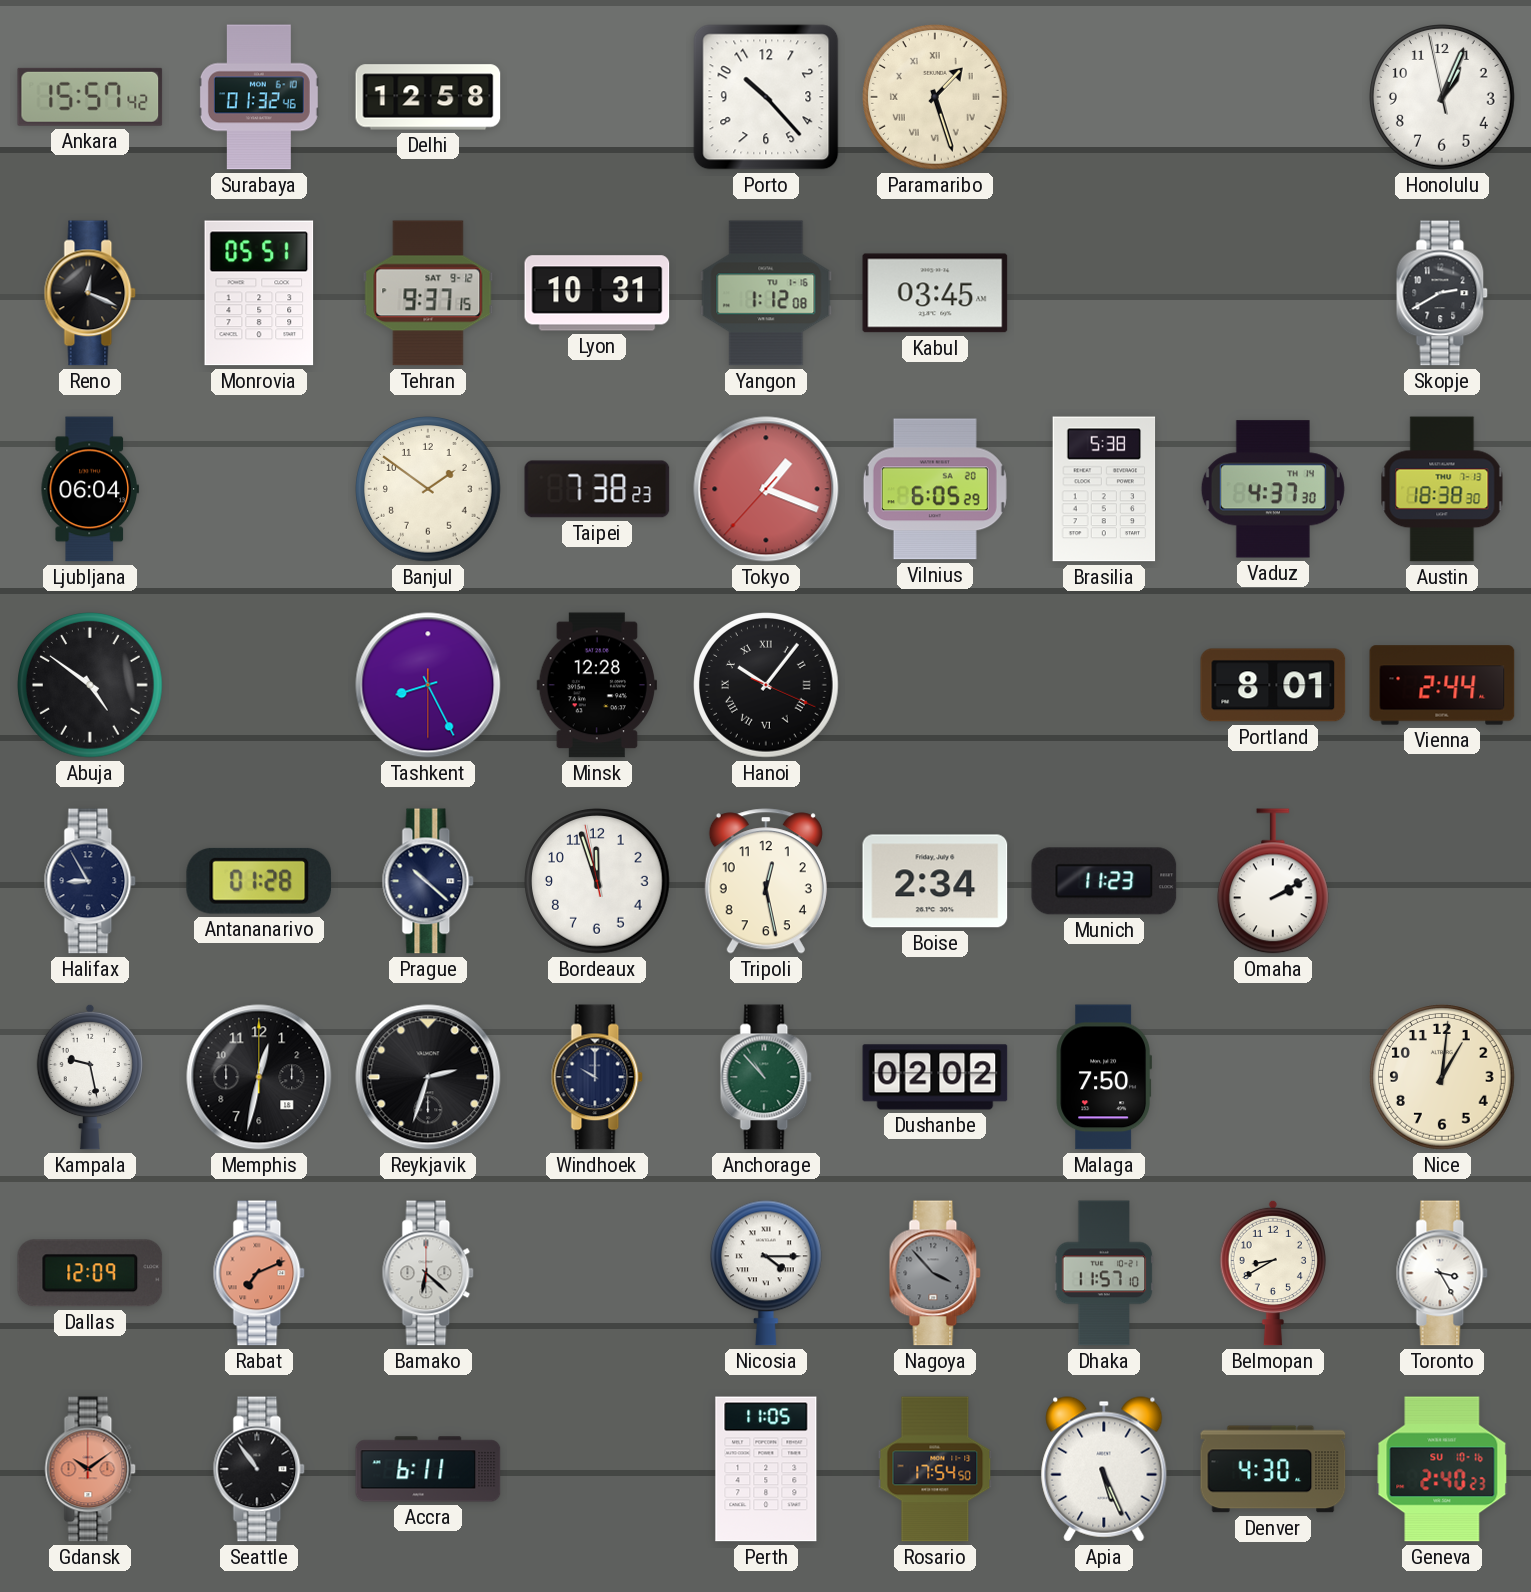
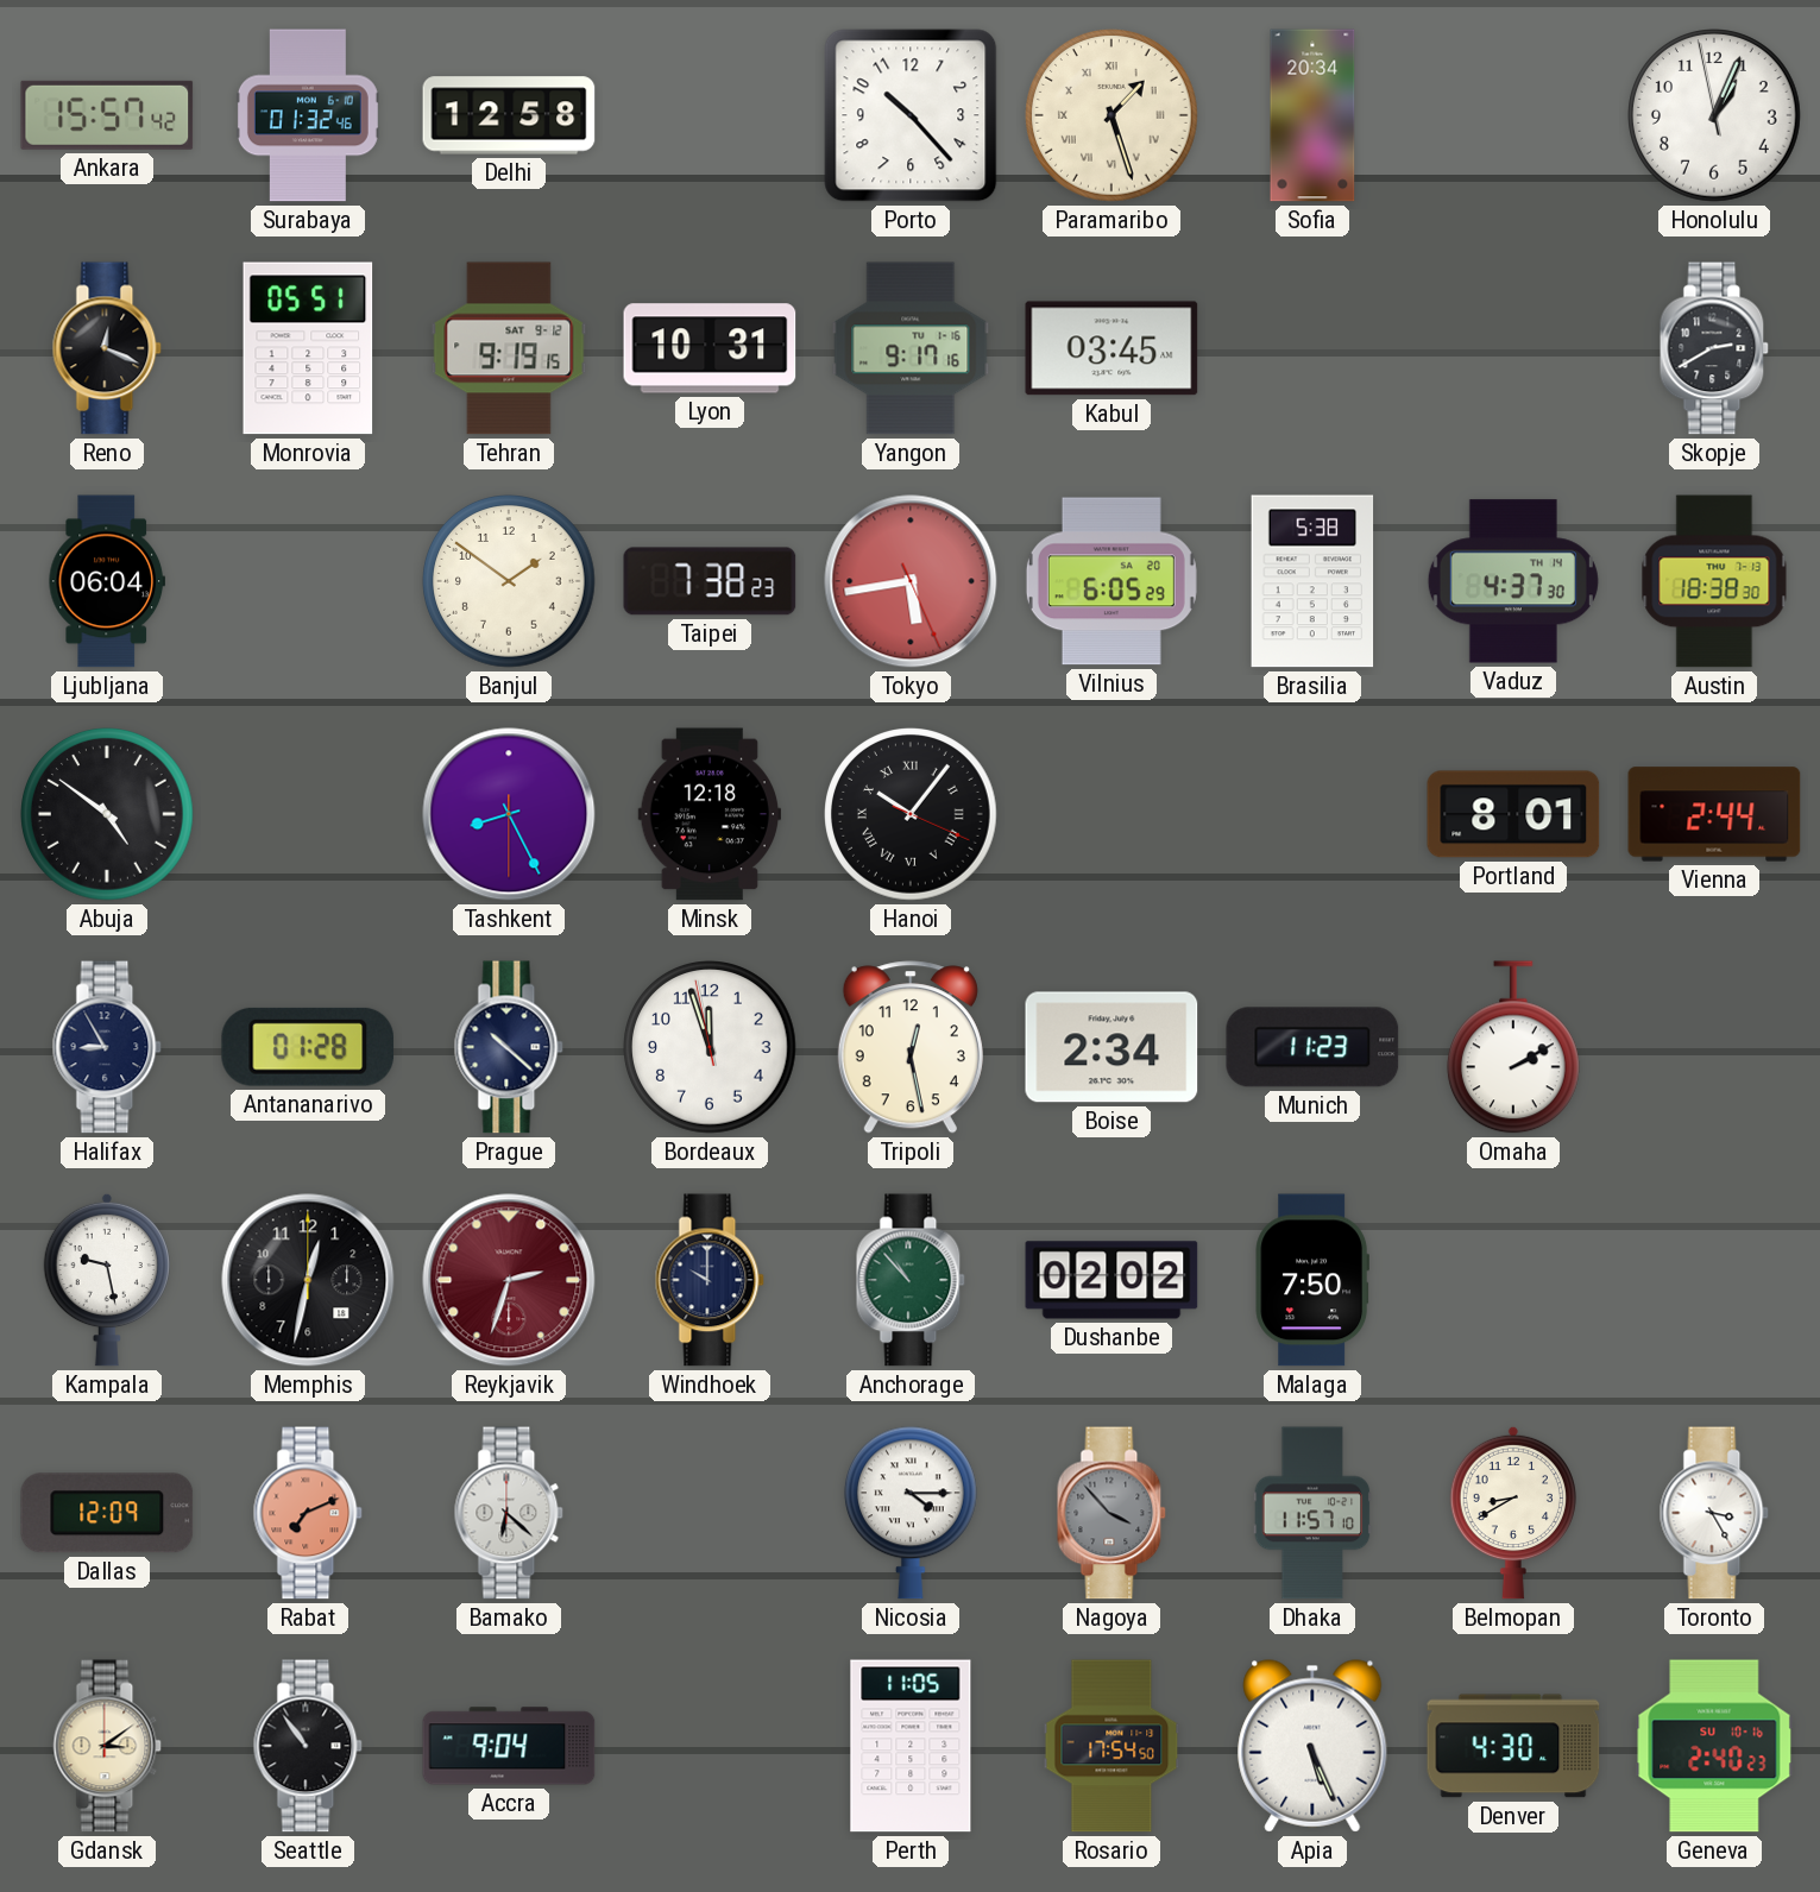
Sofia: none -> 20:34
Tehran: 9:37 -> 9:19
Yangon: 1:12 -> 9:17
Tokyo: 1:18 -> 5:43
Minsk: 12:28 -> 12:18
Reykjavik dial: black -> burgundy
Nice: 1:01 -> none
Gdansk: 10:09 -> 3:09
Gdansk dial: salmon -> cream
Accra: 6:11 -> 9:04
